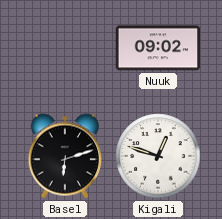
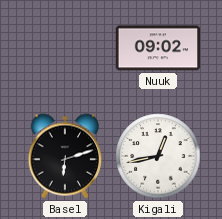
Kigali: 12:48 -> 12:43
